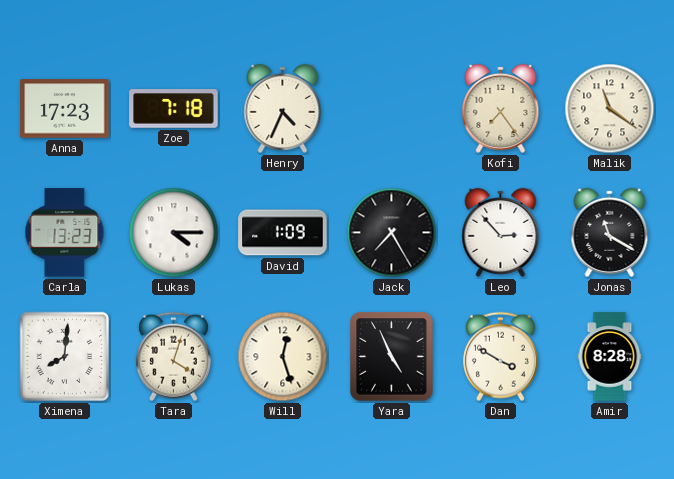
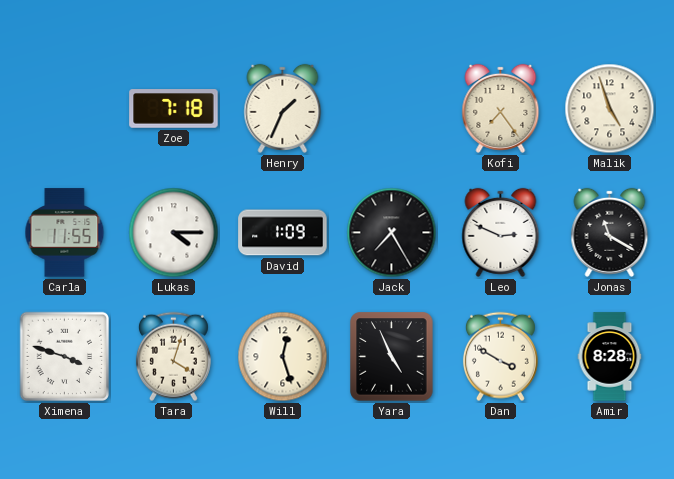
Anna: 17:23 -> none
Henry: 4:34 -> 1:34
Malik: 11:21 -> 4:57
Carla: 13:23 -> 11:55
Leo: 2:53 -> 2:49
Ximena: 8:01 -> 3:48
